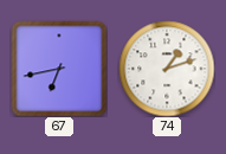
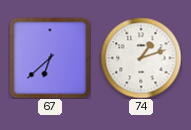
67: 6:43 -> 6:38
